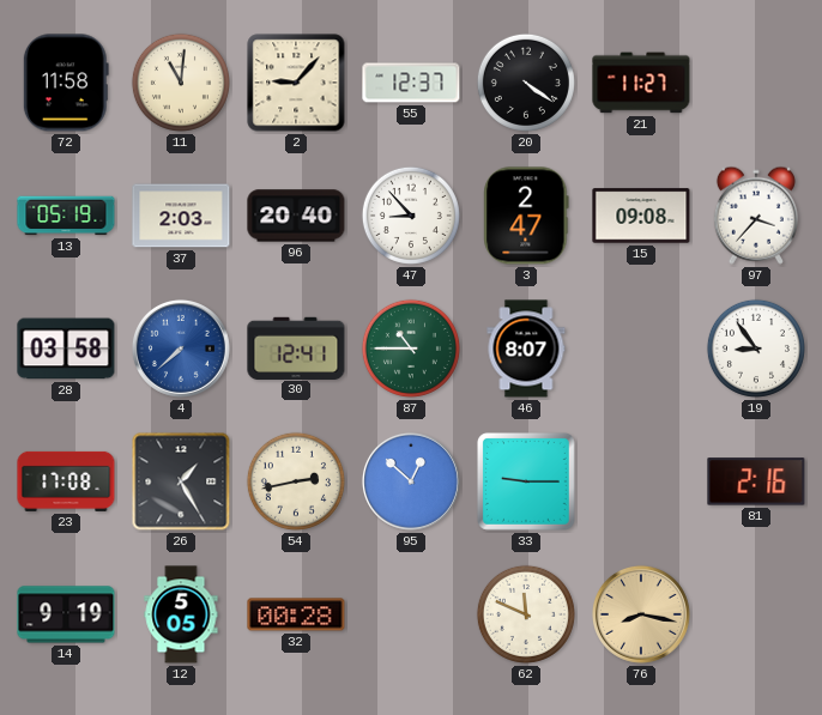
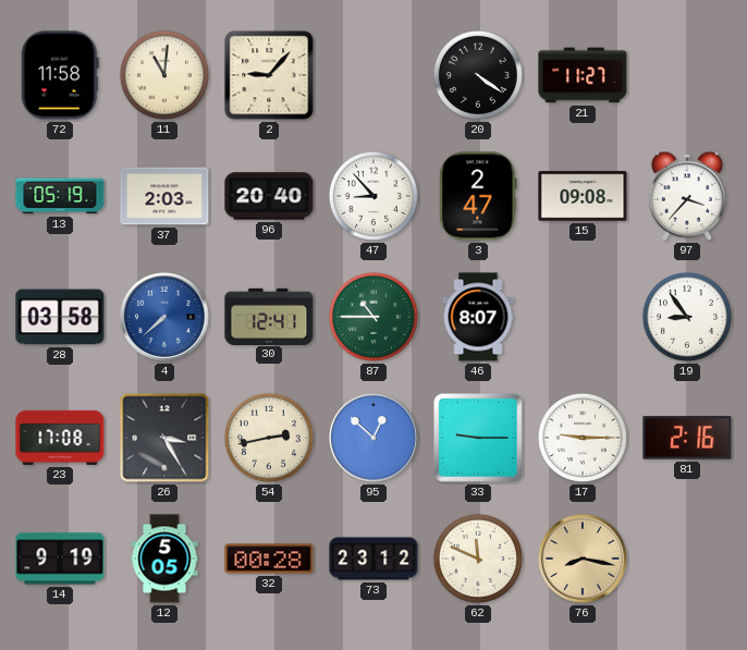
55: 12:37 -> none
26: 1:25 -> 3:25
17: none -> 9:15
73: none -> 23:12
